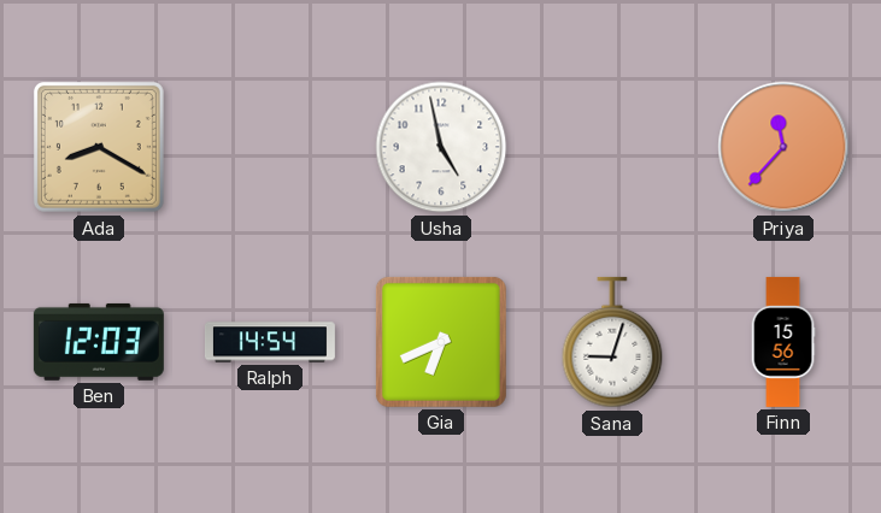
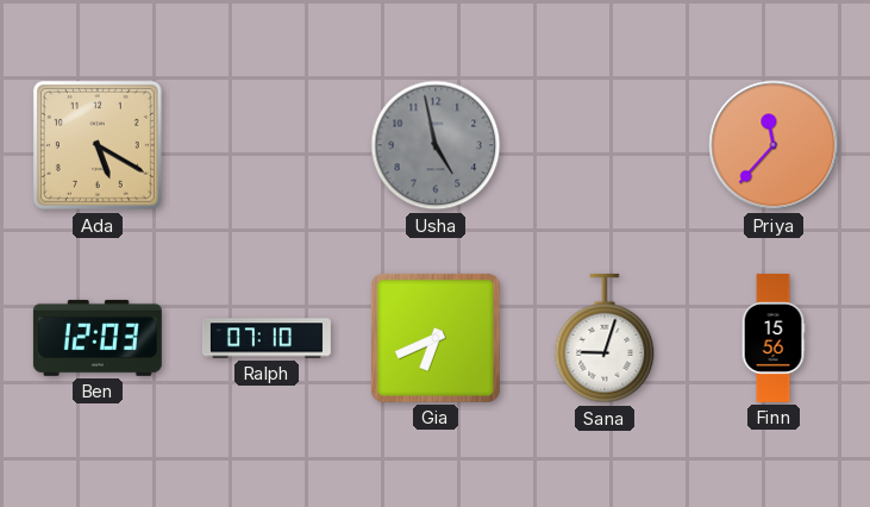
Ada: 8:20 -> 5:20
Usha dial: white -> grey
Ralph: 14:54 -> 07:10
